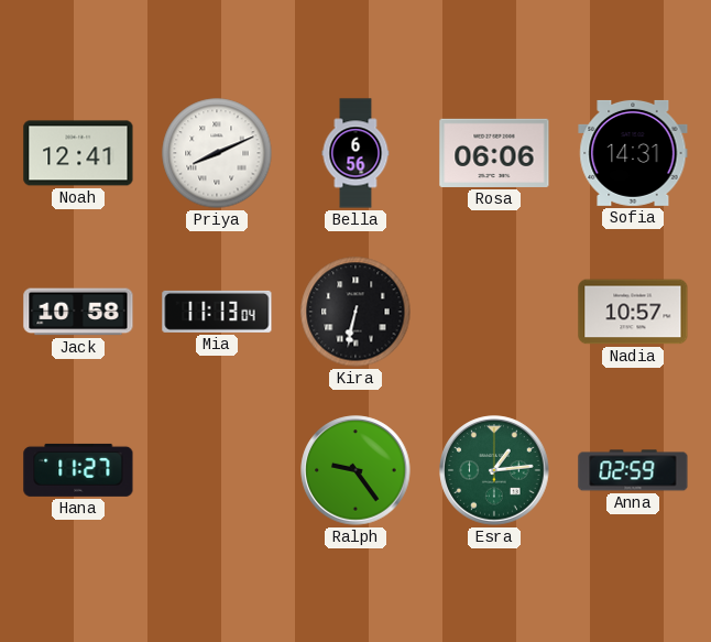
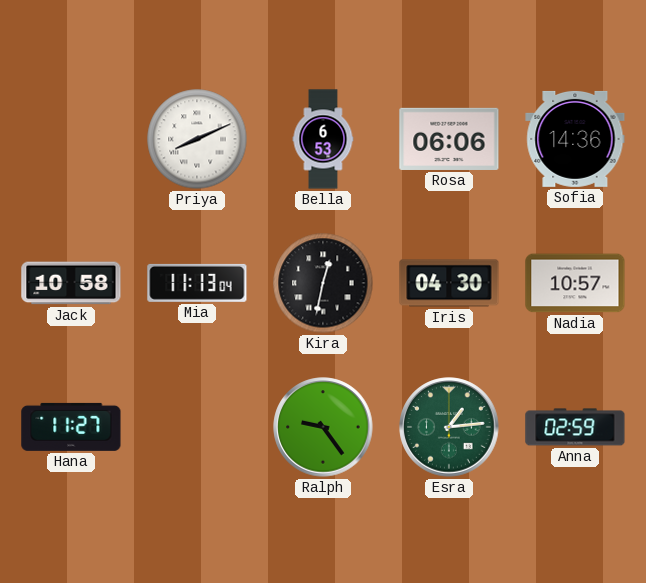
Noah: 12:41 -> none
Bella: 6:56 -> 6:53
Sofia: 14:31 -> 14:36
Kira: 6:32 -> 12:32
Iris: none -> 04:30
